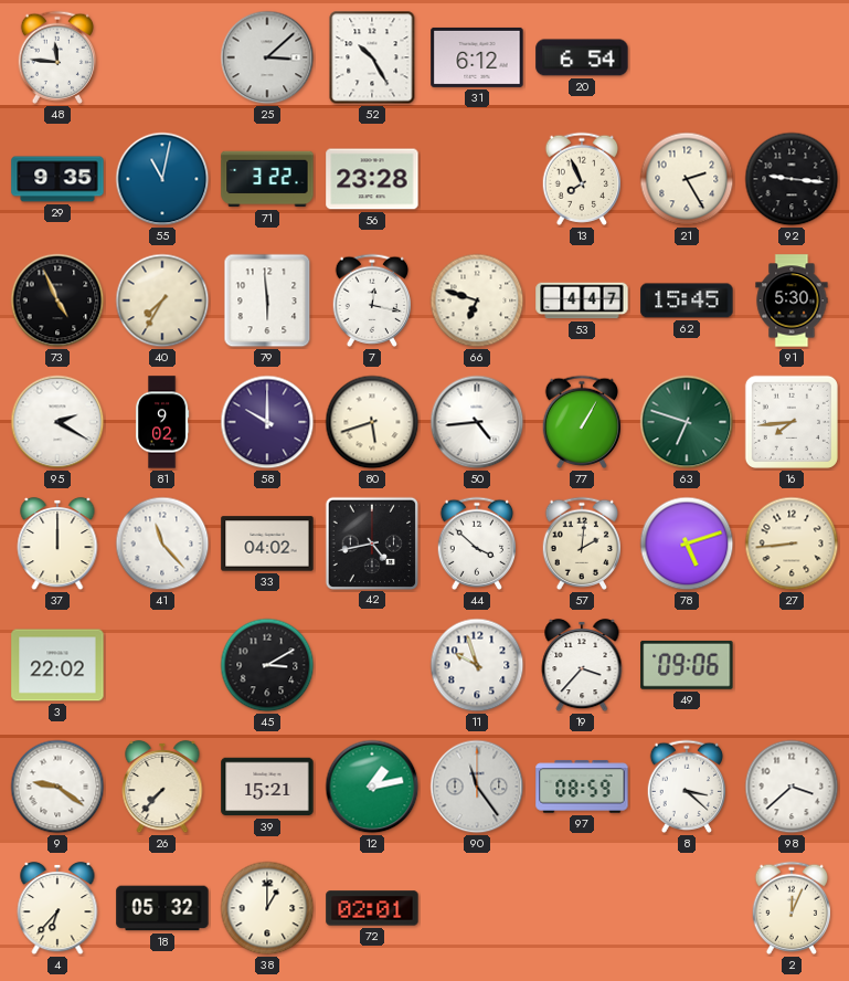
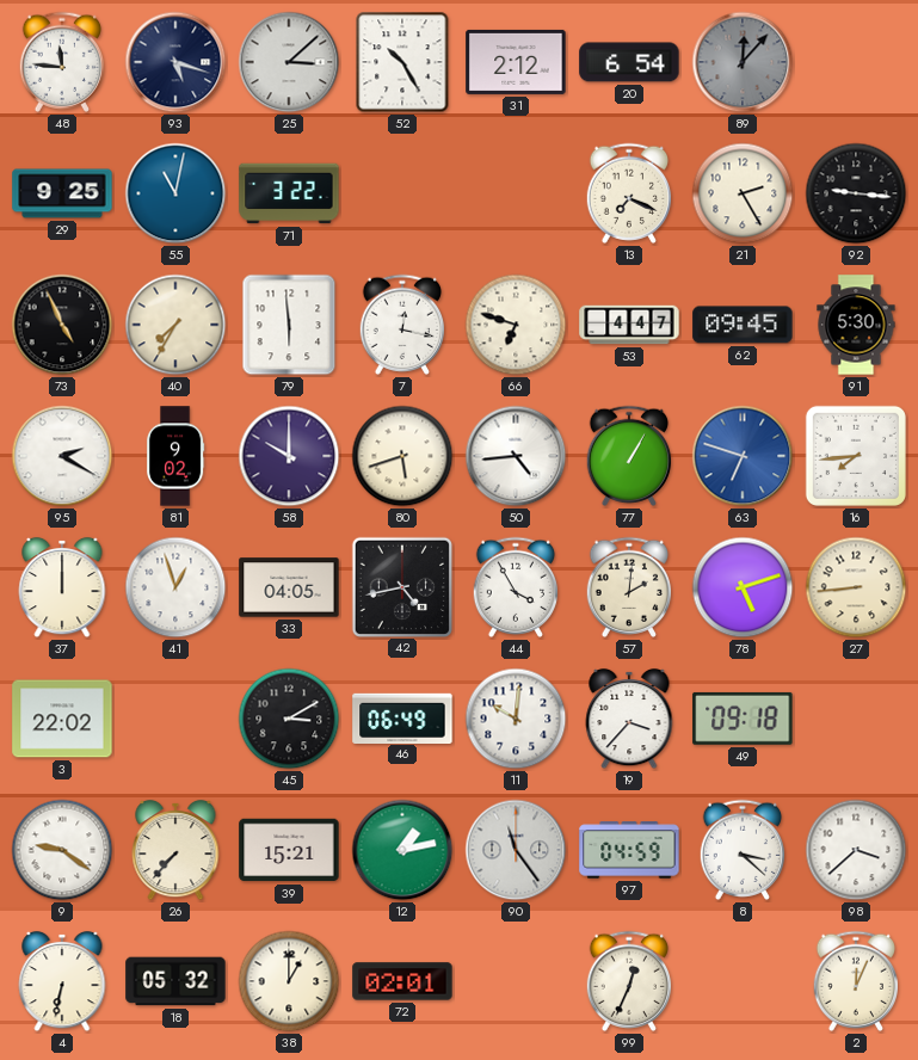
93: none -> 5:18
31: 6:12 -> 2:12
89: none -> 12:07
29: 9:35 -> 9:25
56: 23:28 -> none
13: 7:56 -> 7:19
62: 15:45 -> 09:45
63 dial: green -> blue
41: 11:23 -> 12:57
33: 04:02 -> 04:05
44: 3:52 -> 3:55
46: none -> 06:49
11: 9:57 -> 10:01
49: 09:06 -> 09:18
97: 08:59 -> 04:59
4: 6:37 -> 6:32
99: none -> 12:34
